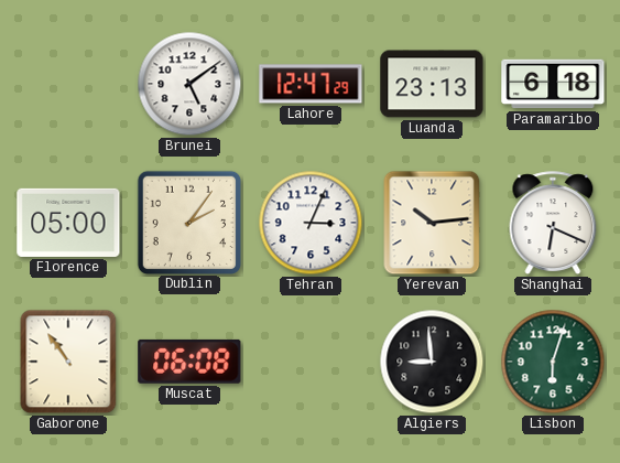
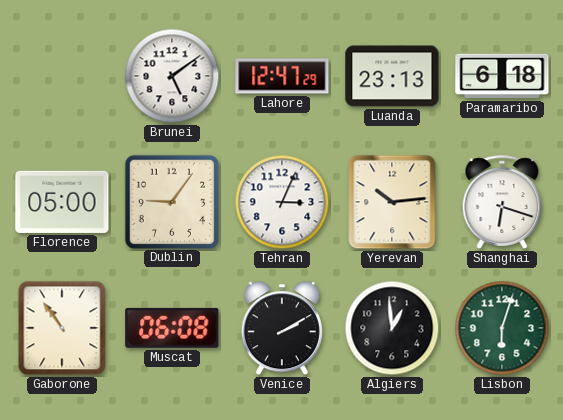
Dublin: 2:06 -> 9:06
Shanghai: 6:19 -> 6:18
Venice: none -> 2:10
Algiers: 8:59 -> 12:59
